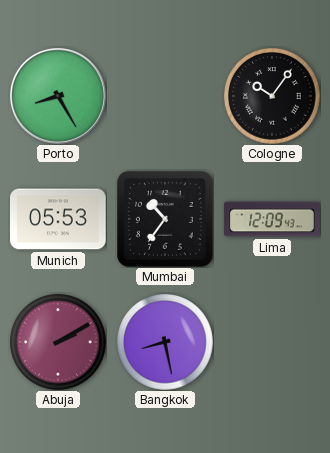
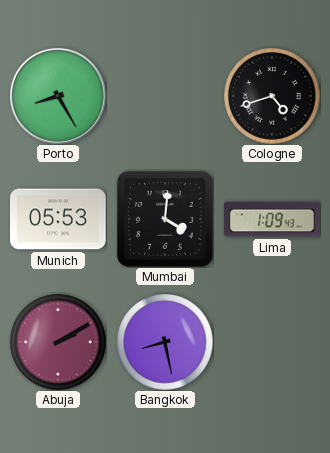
Cologne: 10:06 -> 4:42
Mumbai: 10:36 -> 4:01
Lima: 12:09 -> 1:09
